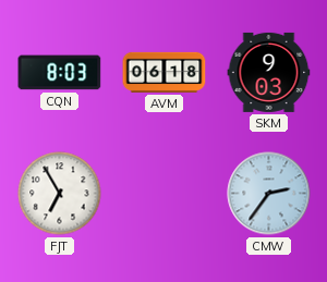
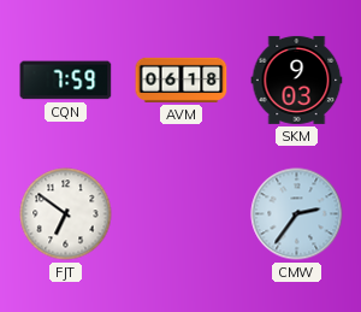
CQN: 8:03 -> 7:59
FJT: 6:55 -> 6:51
